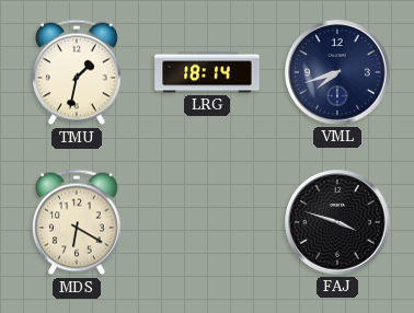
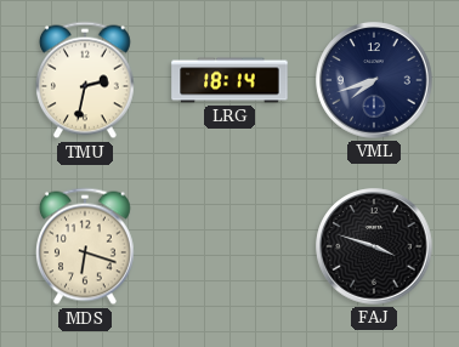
TMU: 1:32 -> 2:32
MDS: 6:20 -> 6:18
